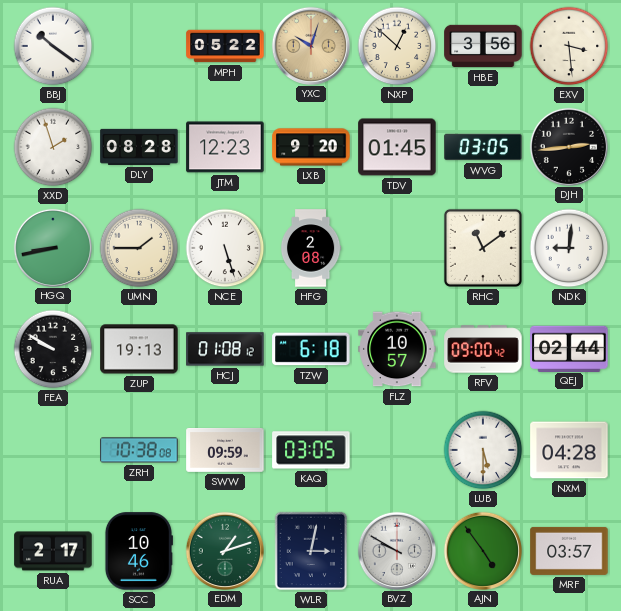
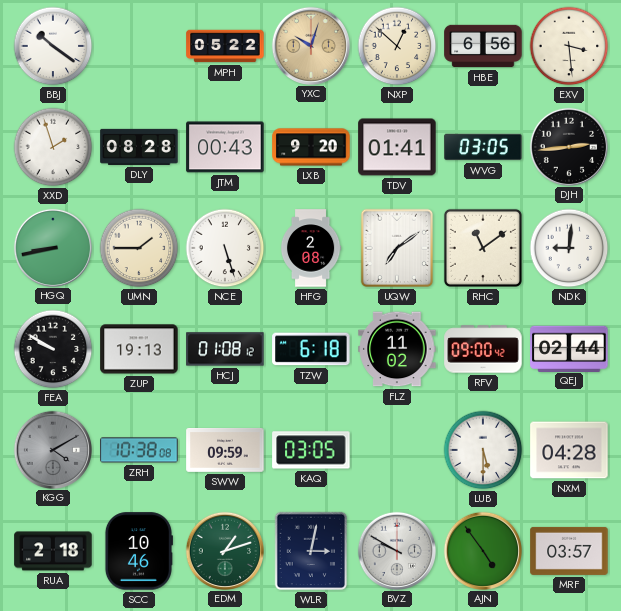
HBE: 3:56 -> 6:56
JTM: 12:23 -> 00:43
TDV: 01:45 -> 01:41
UQW: none -> 7:09
FLZ: 10:57 -> 11:02
KGG: none -> 4:10
RUA: 2:17 -> 2:18
